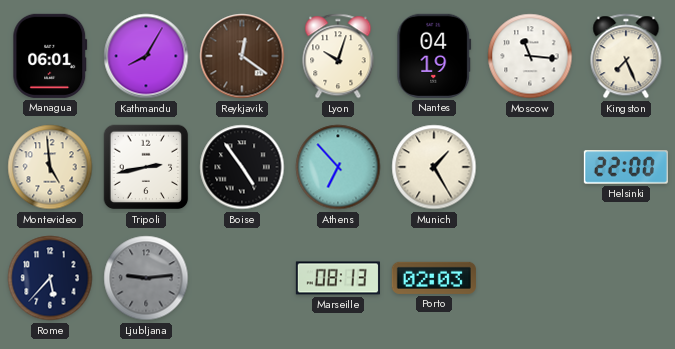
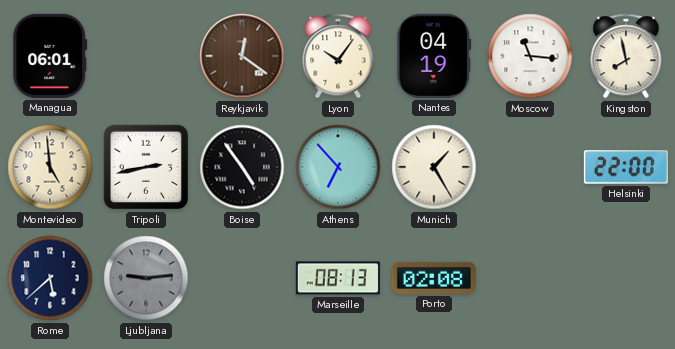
Kathmandu: 8:05 -> none
Lyon: 10:03 -> 10:06
Kingston: 7:26 -> 7:58
Rome: 5:37 -> 5:38
Porto: 02:03 -> 02:08
